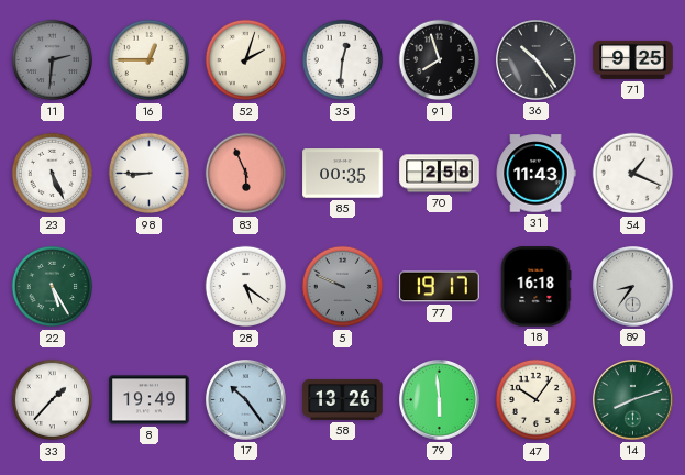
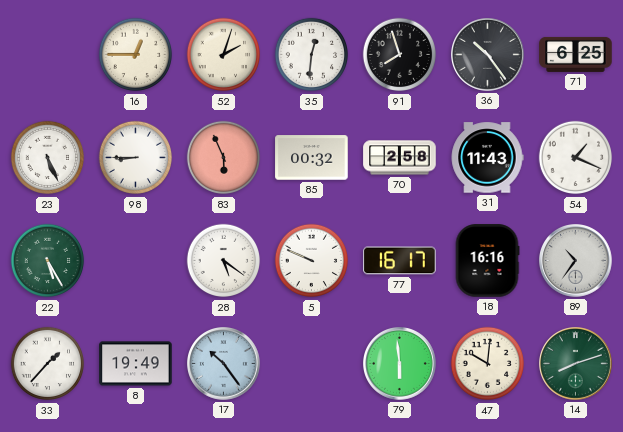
11: 2:31 -> none
71: 9:25 -> 6:25
85: 00:35 -> 00:32
5 dial: grey -> white
77: 19:17 -> 16:17
18: 16:18 -> 16:16
89: 8:36 -> 10:36
58: 13:26 -> none
47: 10:06 -> 10:01
